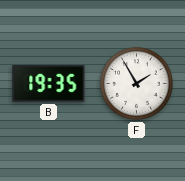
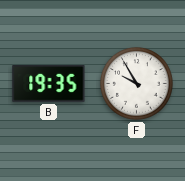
F: 1:55 -> 9:55
